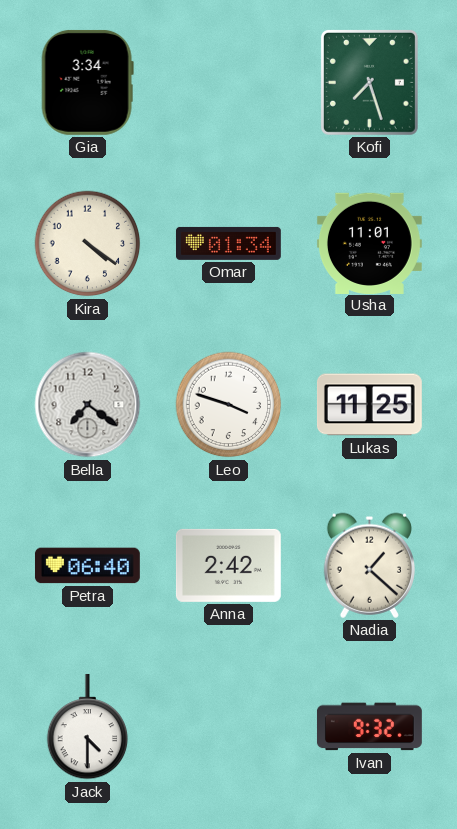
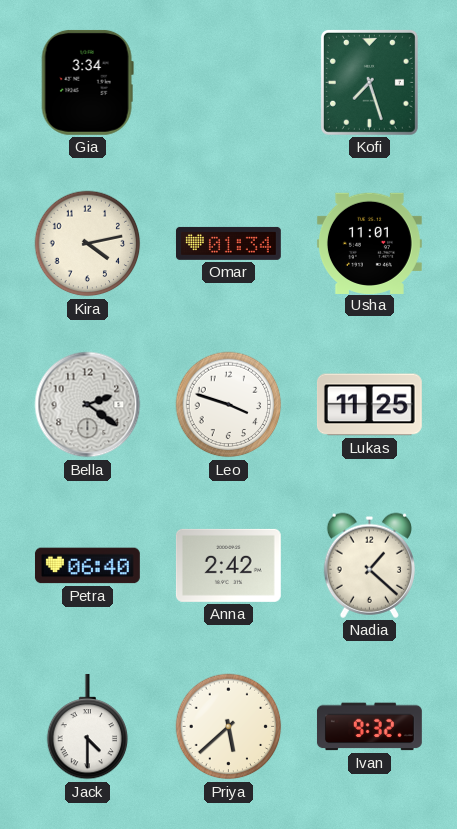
Kira: 4:21 -> 4:13
Bella: 7:21 -> 2:21
Priya: none -> 5:38
